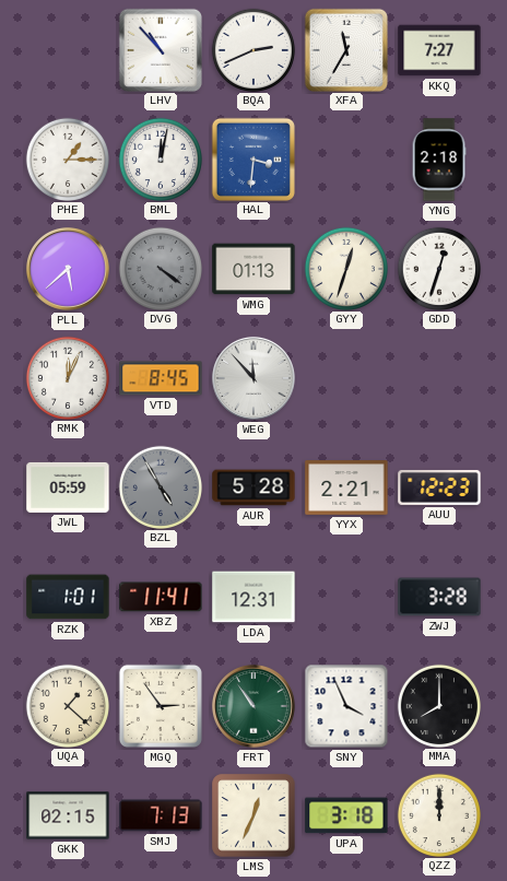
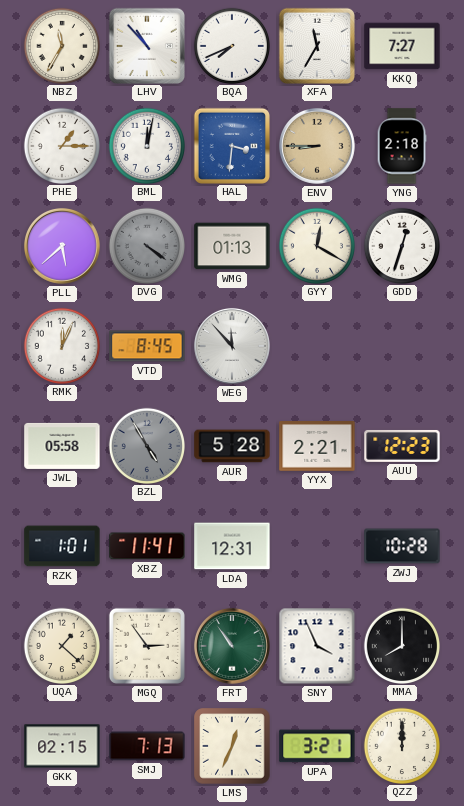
NBZ: none -> 11:35
BQA: 2:41 -> 7:41
ENV: none -> 8:45
GYY: 12:33 -> 12:20
JWL: 05:59 -> 05:58
ZWJ: 3:28 -> 10:28
UPA: 3:18 -> 3:21
